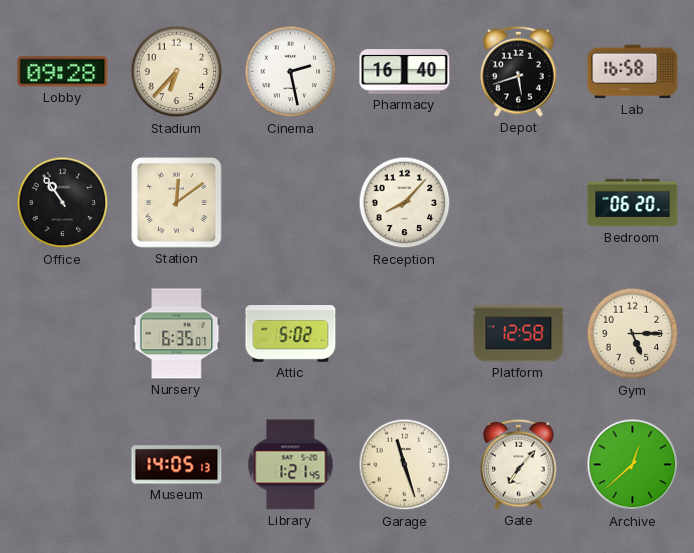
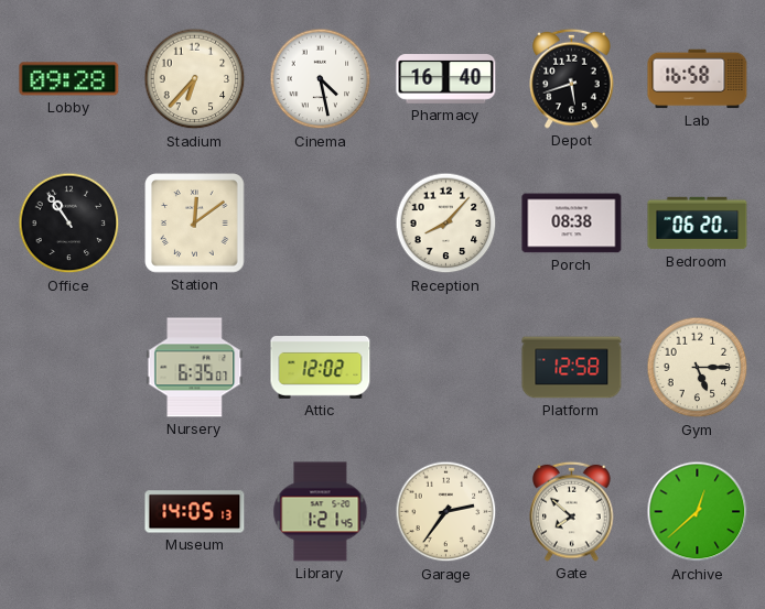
Cinema: 2:28 -> 4:28
Porch: none -> 08:38
Attic: 5:02 -> 12:02
Garage: 11:27 -> 2:36
Gate: 7:07 -> 7:52
